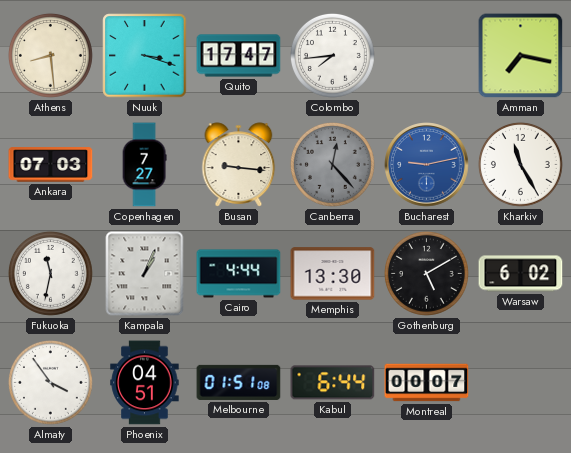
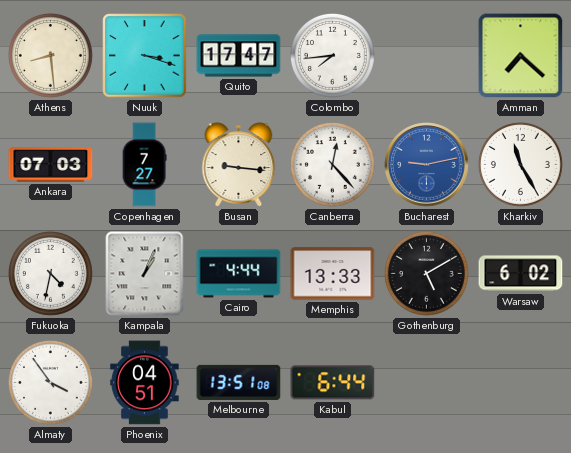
Amman: 7:17 -> 7:22
Canberra dial: grey -> white
Fukuoka: 11:32 -> 4:32
Memphis: 13:30 -> 13:33
Melbourne: 01:51 -> 13:51
Montreal: 00:07 -> none
